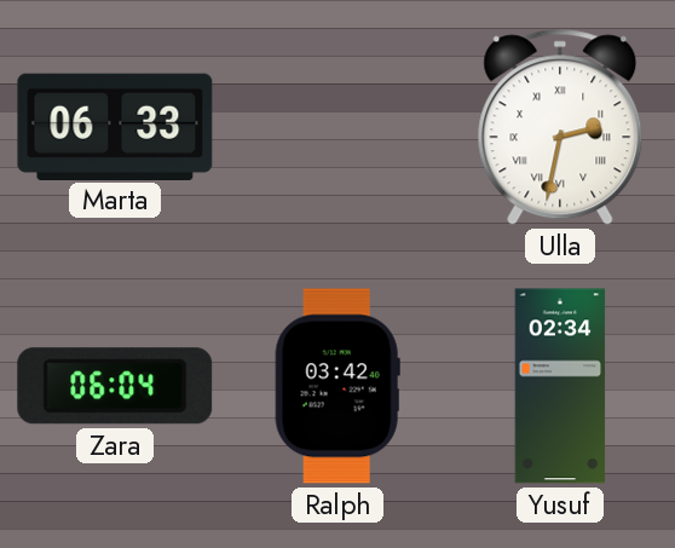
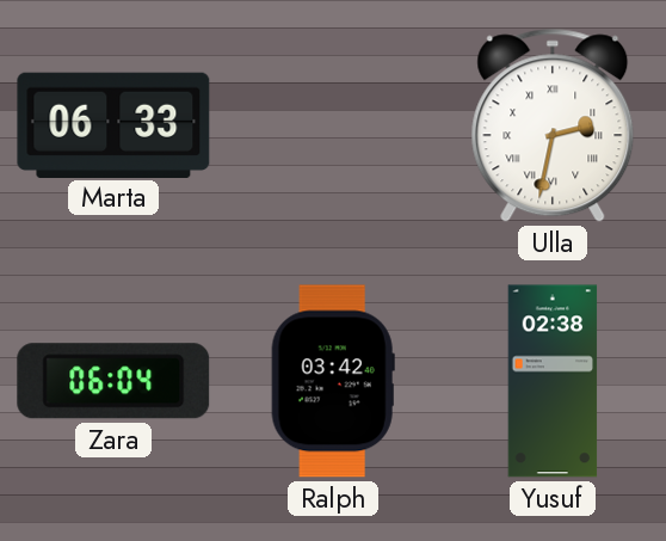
Yusuf: 02:34 -> 02:38
